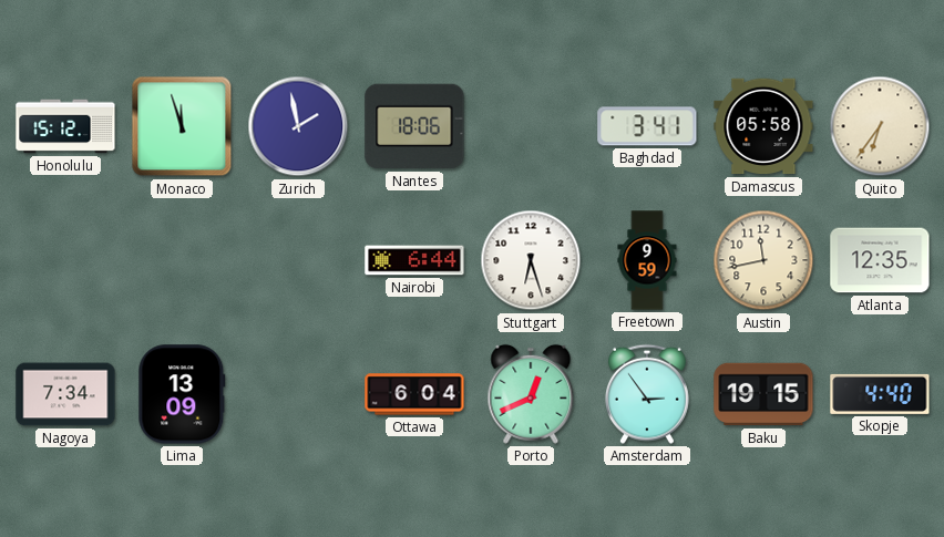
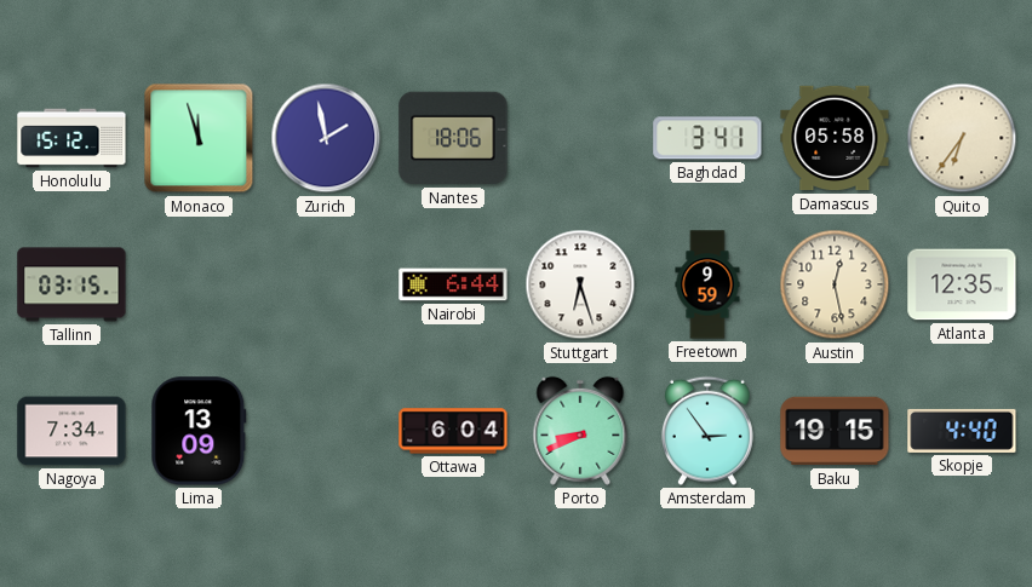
Tallinn: none -> 03:15
Austin: 11:43 -> 12:28
Porto: 12:41 -> 8:41
